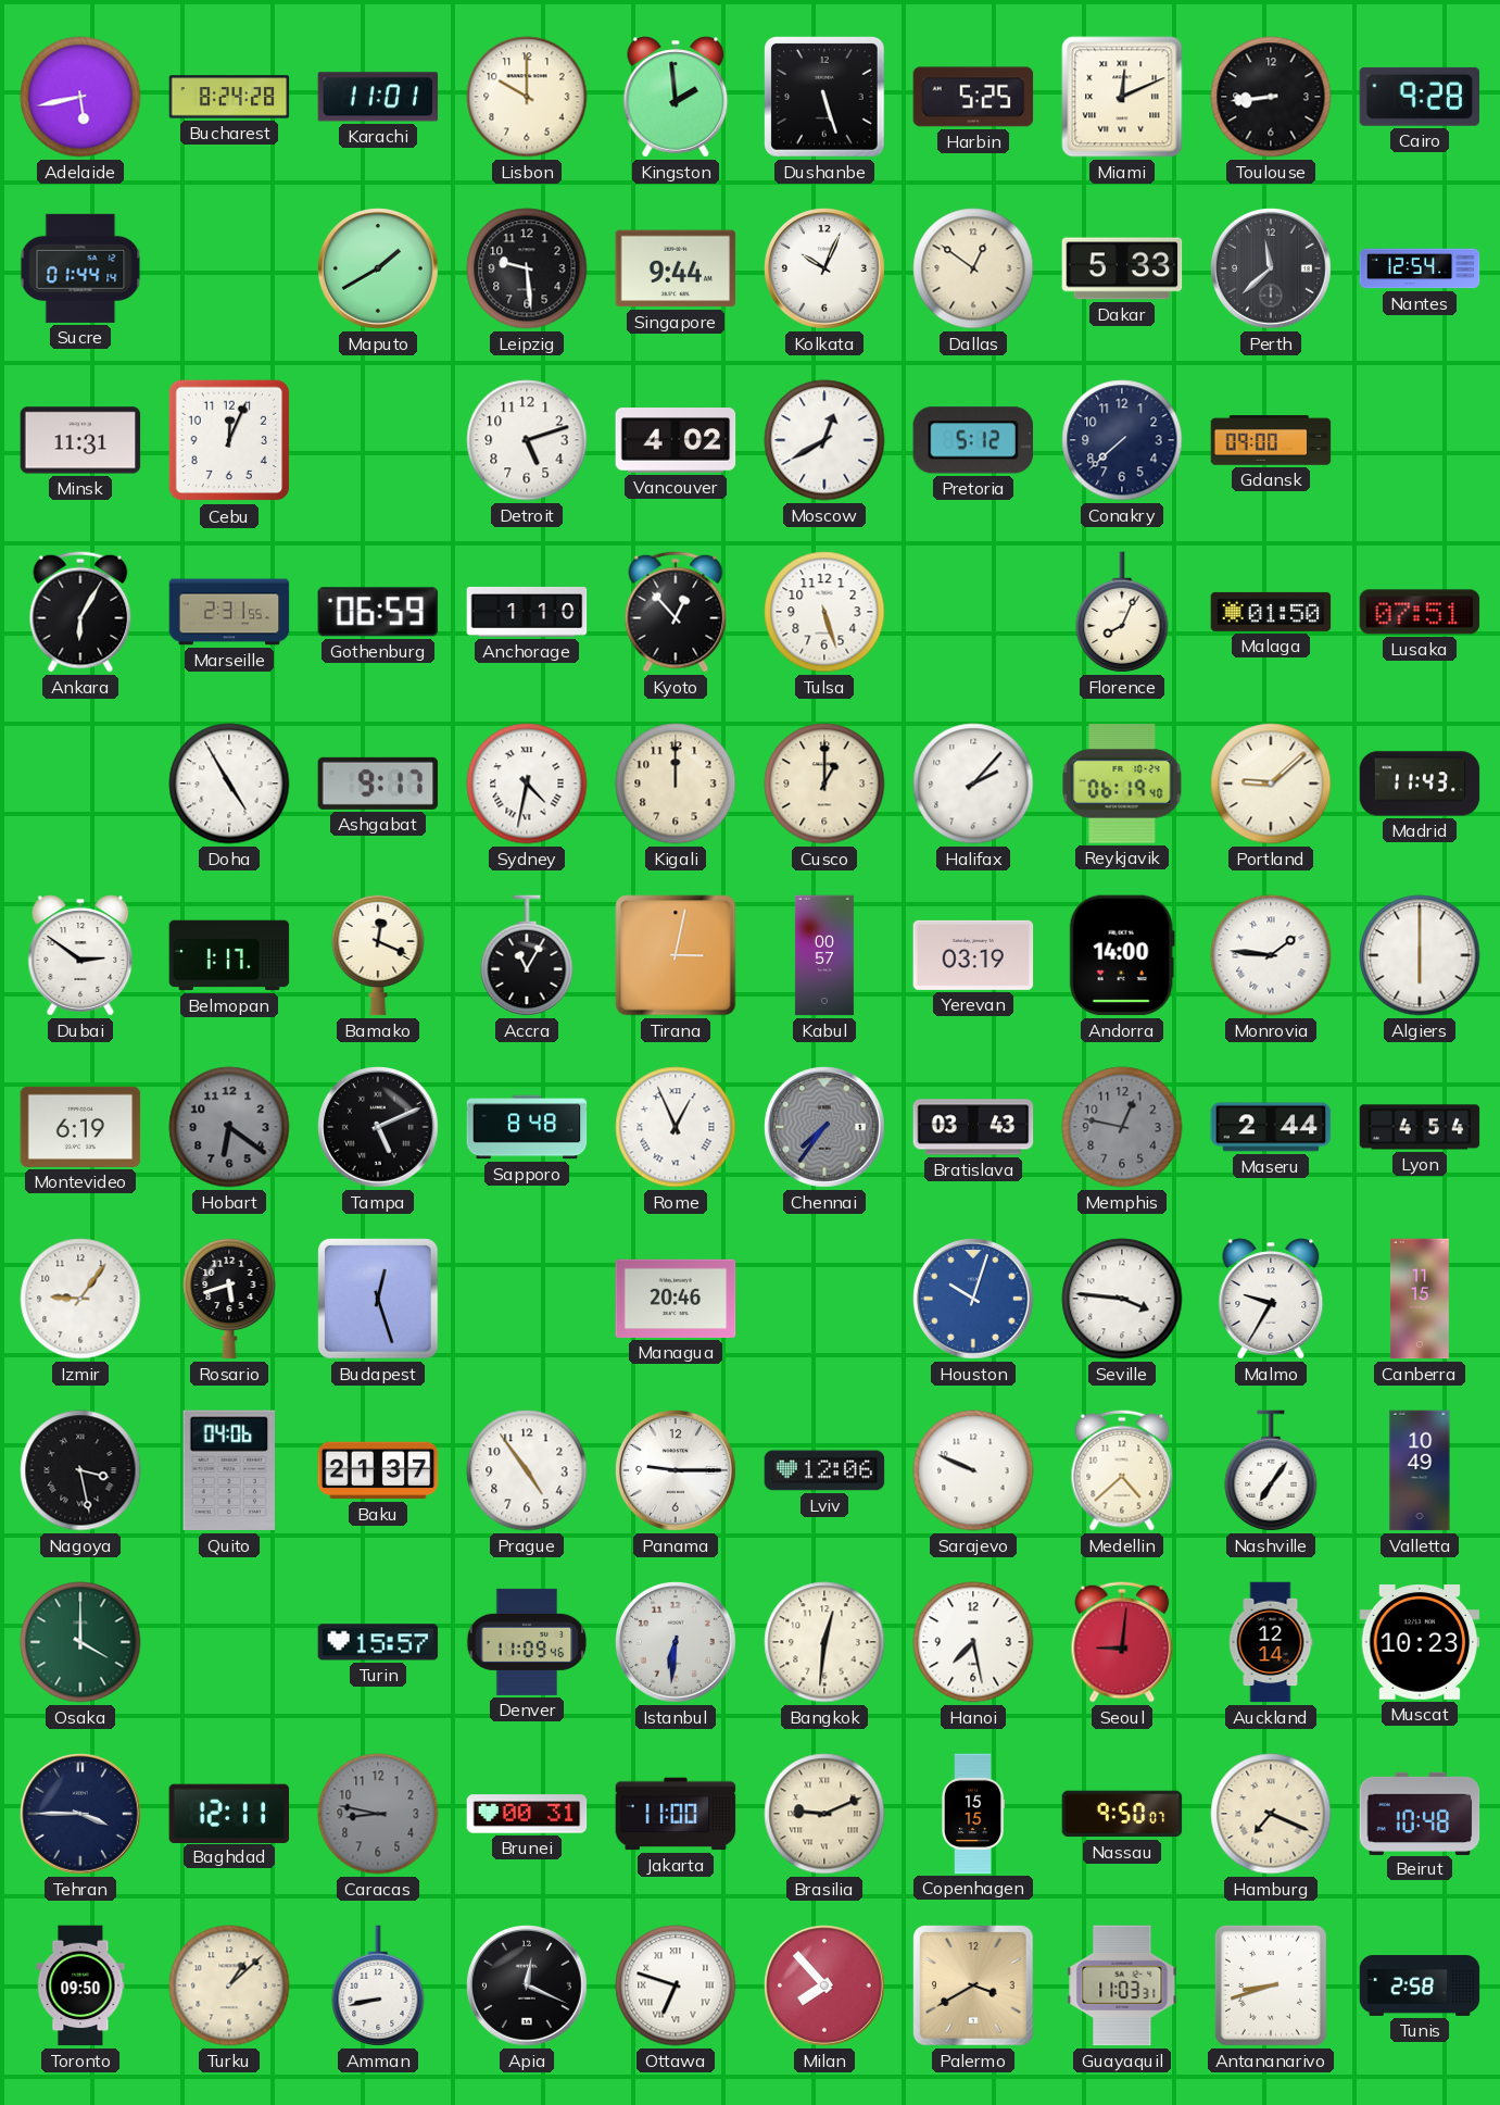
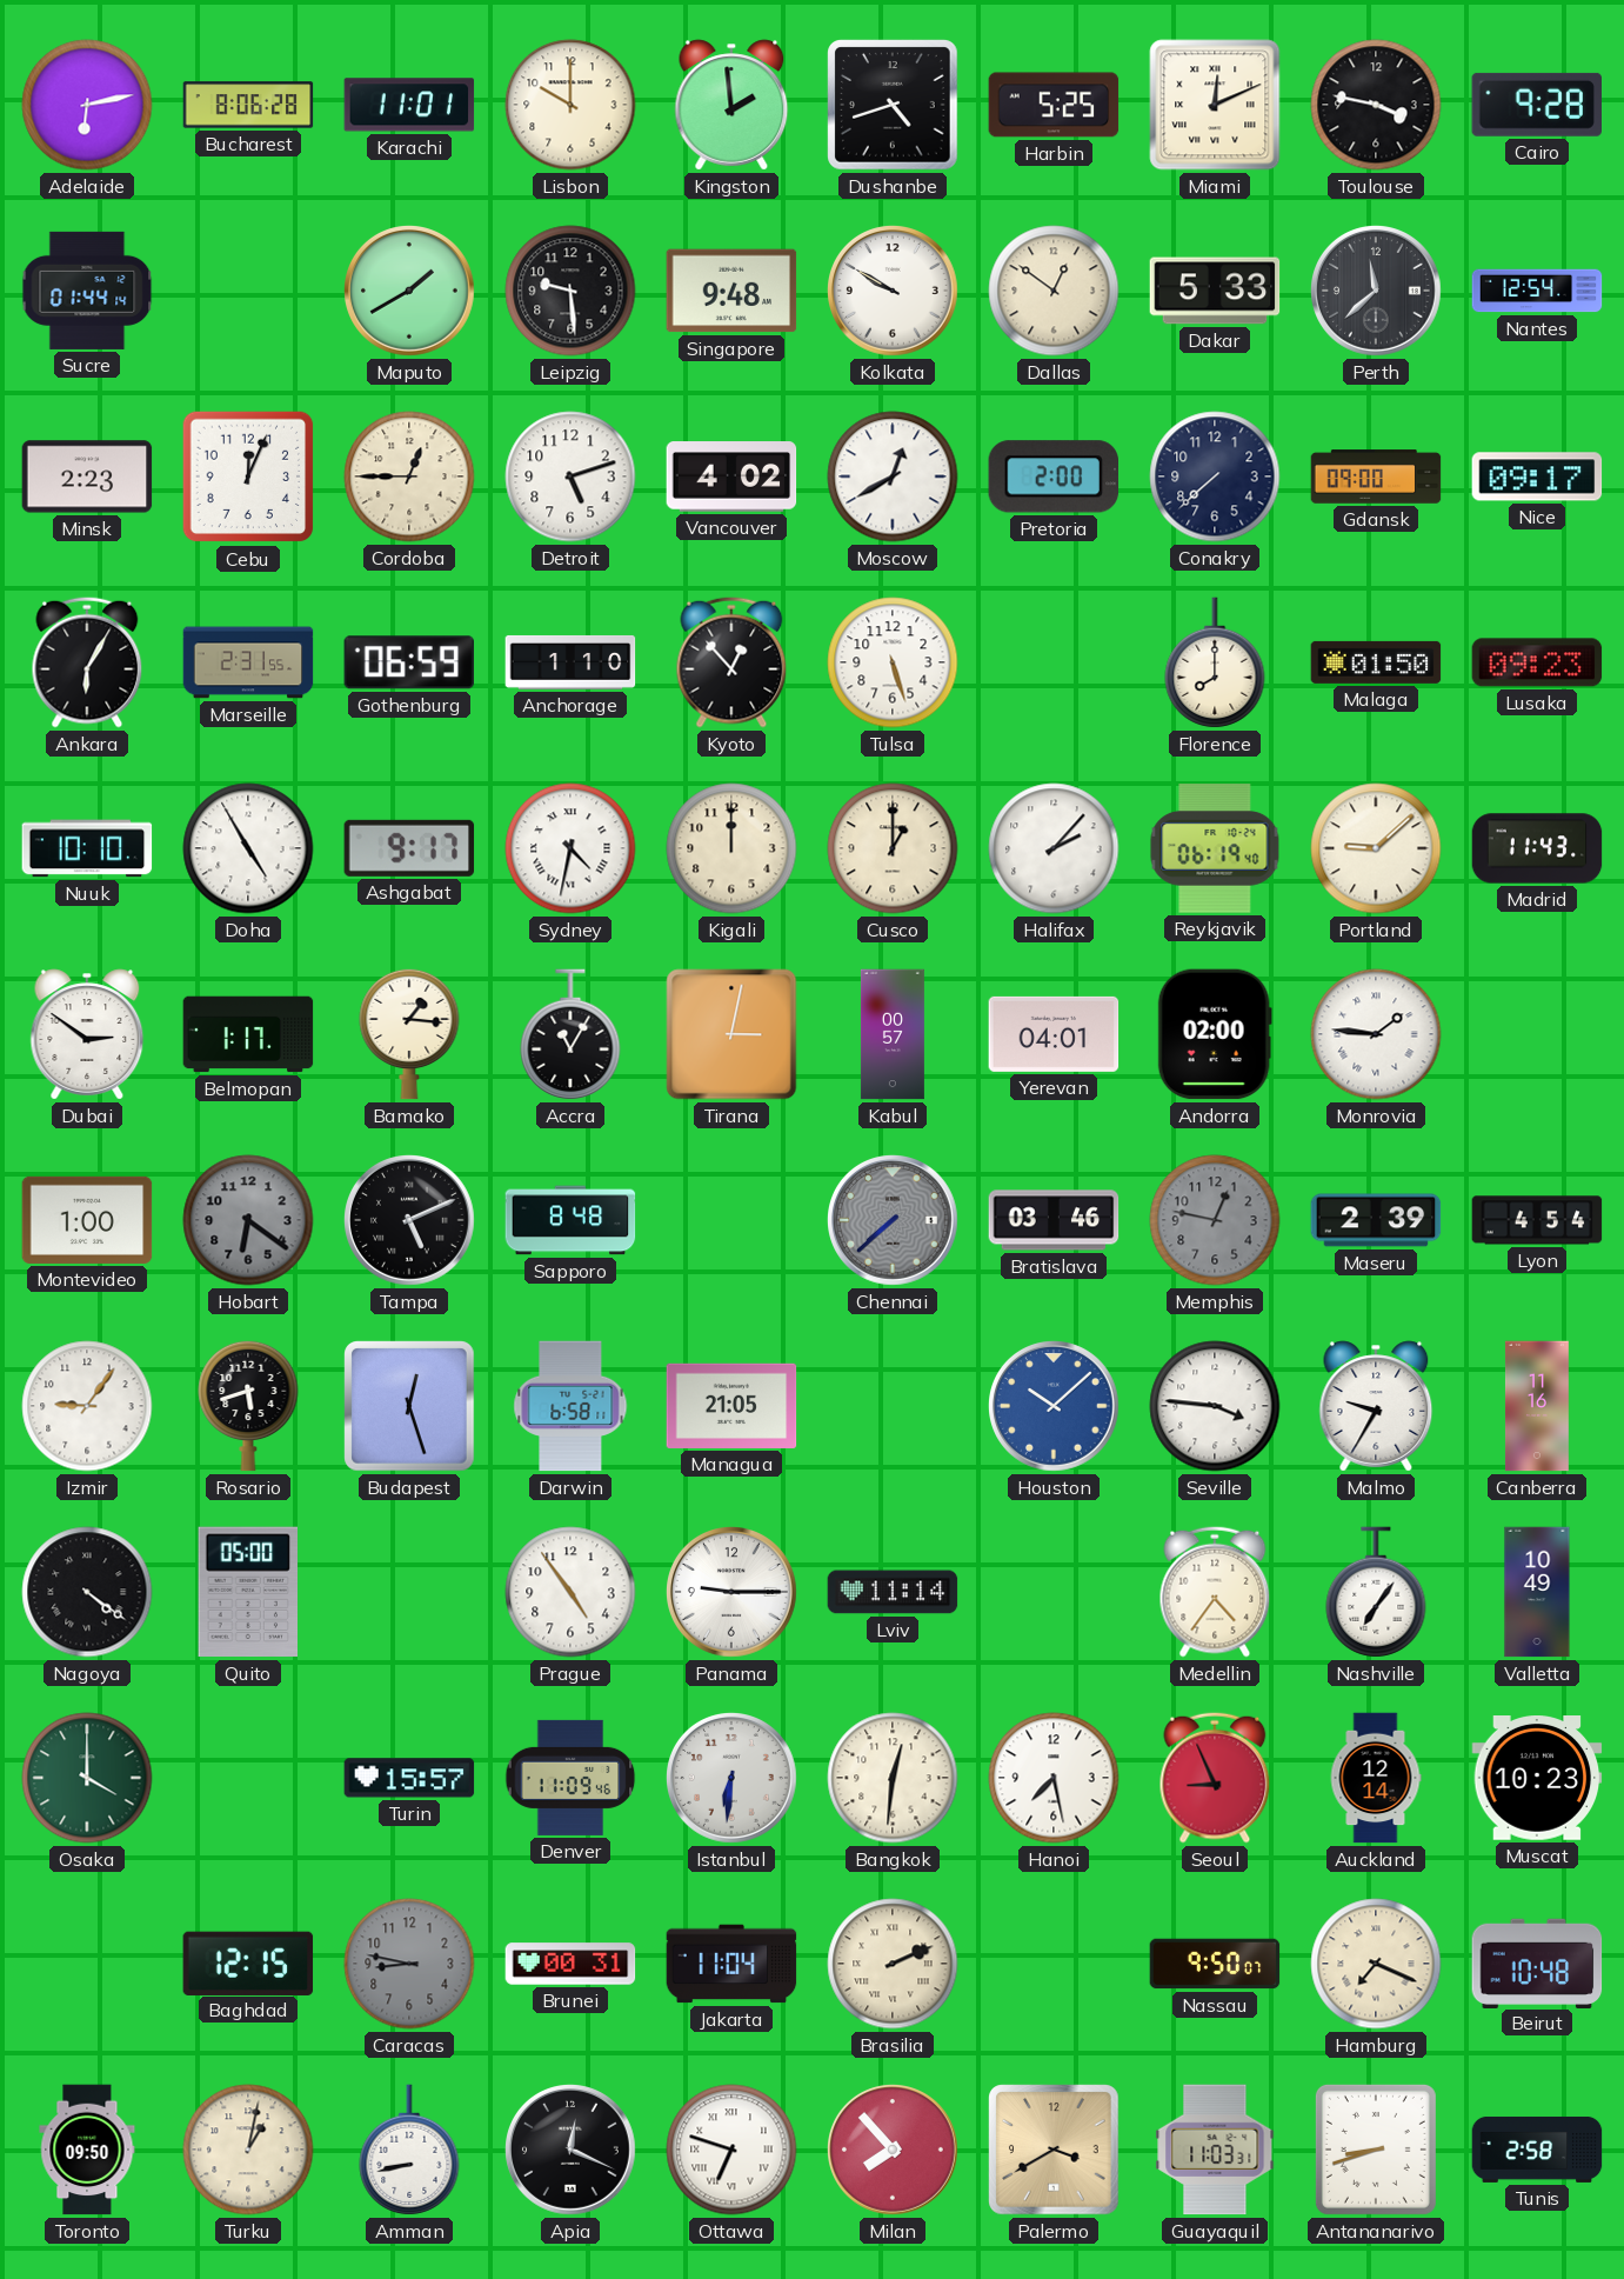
Adelaide: 5:43 -> 6:13
Bucharest: 8:24 -> 8:06
Dushanbe: 5:27 -> 4:42
Toulouse: 8:44 -> 3:47
Singapore: 9:44 -> 9:48
Kolkata: 10:04 -> 9:50
Minsk: 11:31 -> 2:23
Cordoba: none -> 12:45
Pretoria: 5:12 -> 2:00
Nice: none -> 09:17
Florence: 8:04 -> 8:00
Lusaka: 07:51 -> 09:23
Nuuk: none -> 10:10
Bamako: 12:19 -> 1:16
Yerevan: 03:19 -> 04:01
Andorra: 14:00 -> 02:00
Algiers: 6:00 -> none
Montevideo: 6:19 -> 1:00
Rome: 12:56 -> none
Chennai: 7:36 -> 7:38
Bratislava: 03:43 -> 03:46
Maseru: 2:44 -> 2:39
Darwin: none -> 6:58
Managua: 20:46 -> 21:05
Houston: 10:03 -> 10:08
Canberra: 11:15 -> 11:16
Nagoya: 3:28 -> 4:21
Quito: 04:06 -> 05:00
Baku: 21:37 -> none
Lviv: 12:06 -> 11:14
Sarajevo: 9:49 -> none
Medellin: 4:38 -> 4:36
Seoul: 9:01 -> 8:56
Tehran: 3:45 -> none
Baghdad: 12:11 -> 12:15
Jakarta: 11:00 -> 11:04
Brasilia: 9:11 -> 2:11
Copenhagen: 15:15 -> none
Turku: 1:08 -> 1:02
